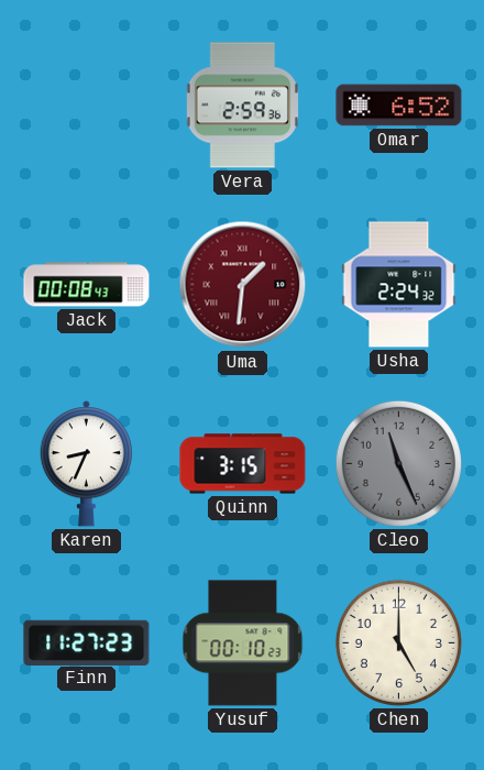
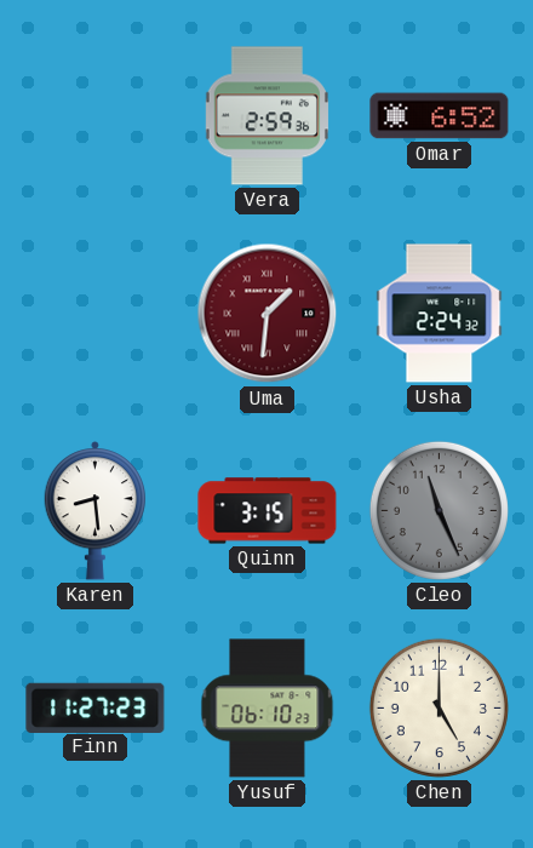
Jack: 00:08 -> none
Karen: 8:34 -> 8:29
Yusuf: 00:10 -> 06:10
